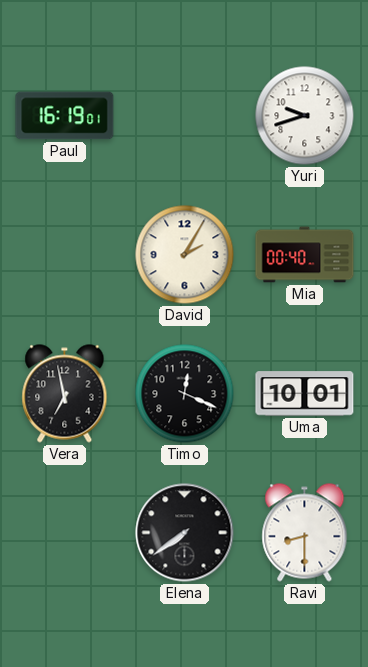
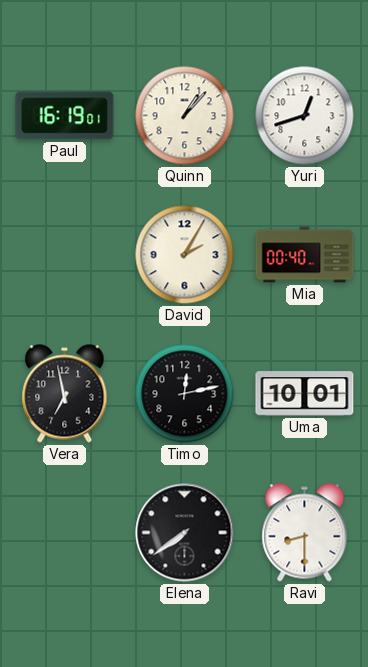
Quinn: none -> 1:07
Yuri: 9:42 -> 12:42
Timo: 12:19 -> 12:13
